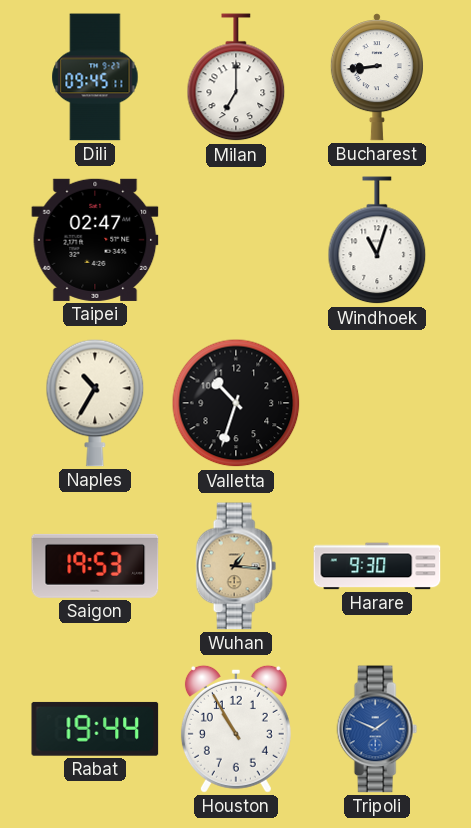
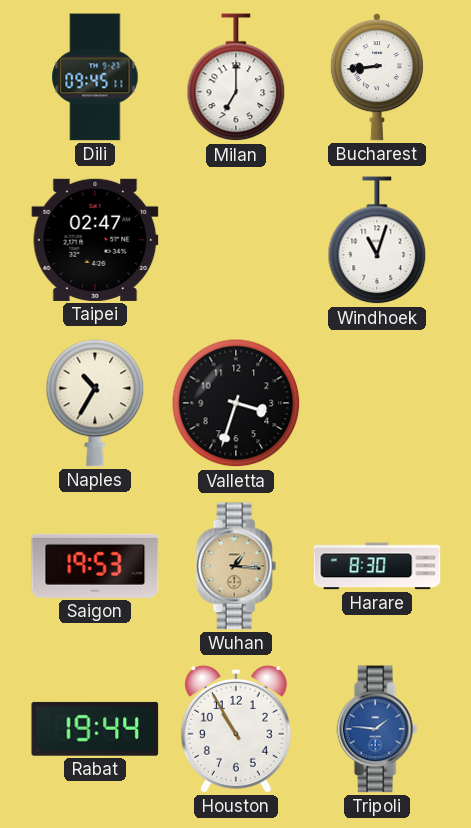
Valletta: 10:33 -> 3:33
Harare: 9:30 -> 8:30
Tripoli: 1:49 -> 1:46
